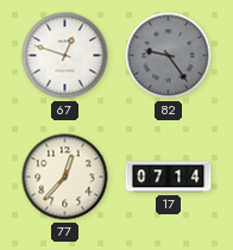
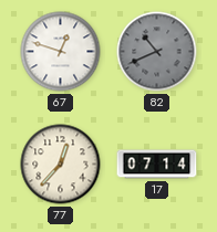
82: 9:24 -> 10:41
